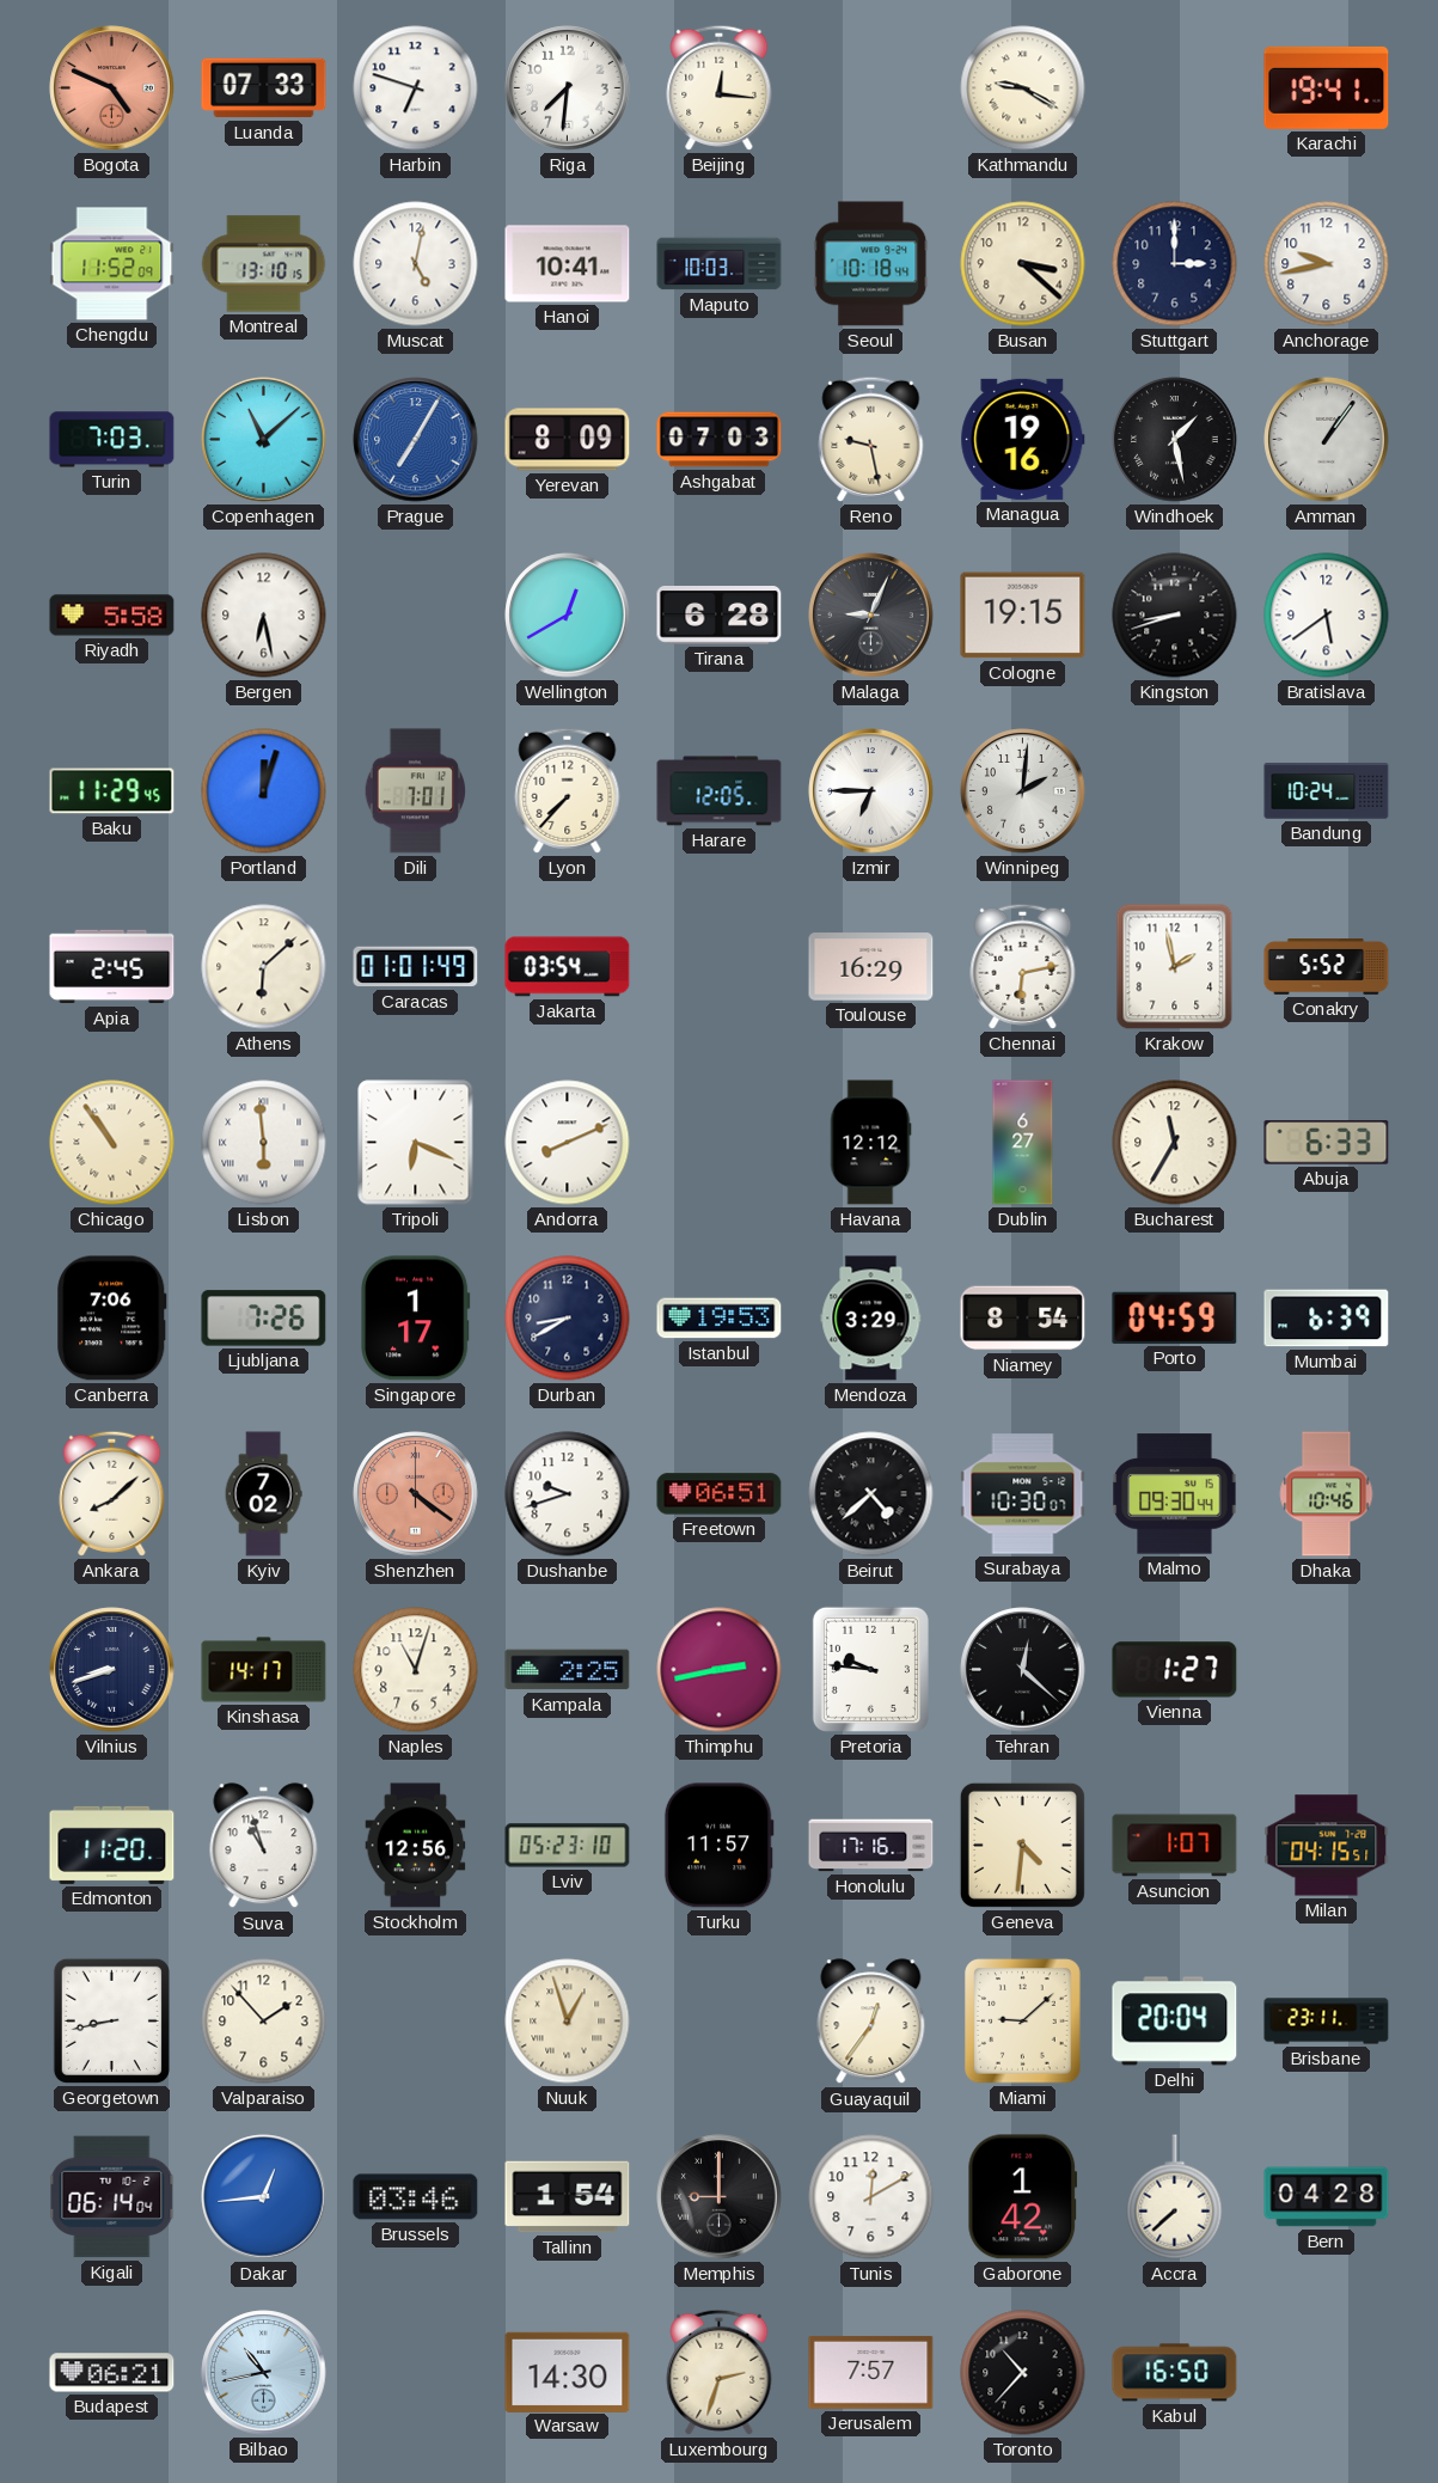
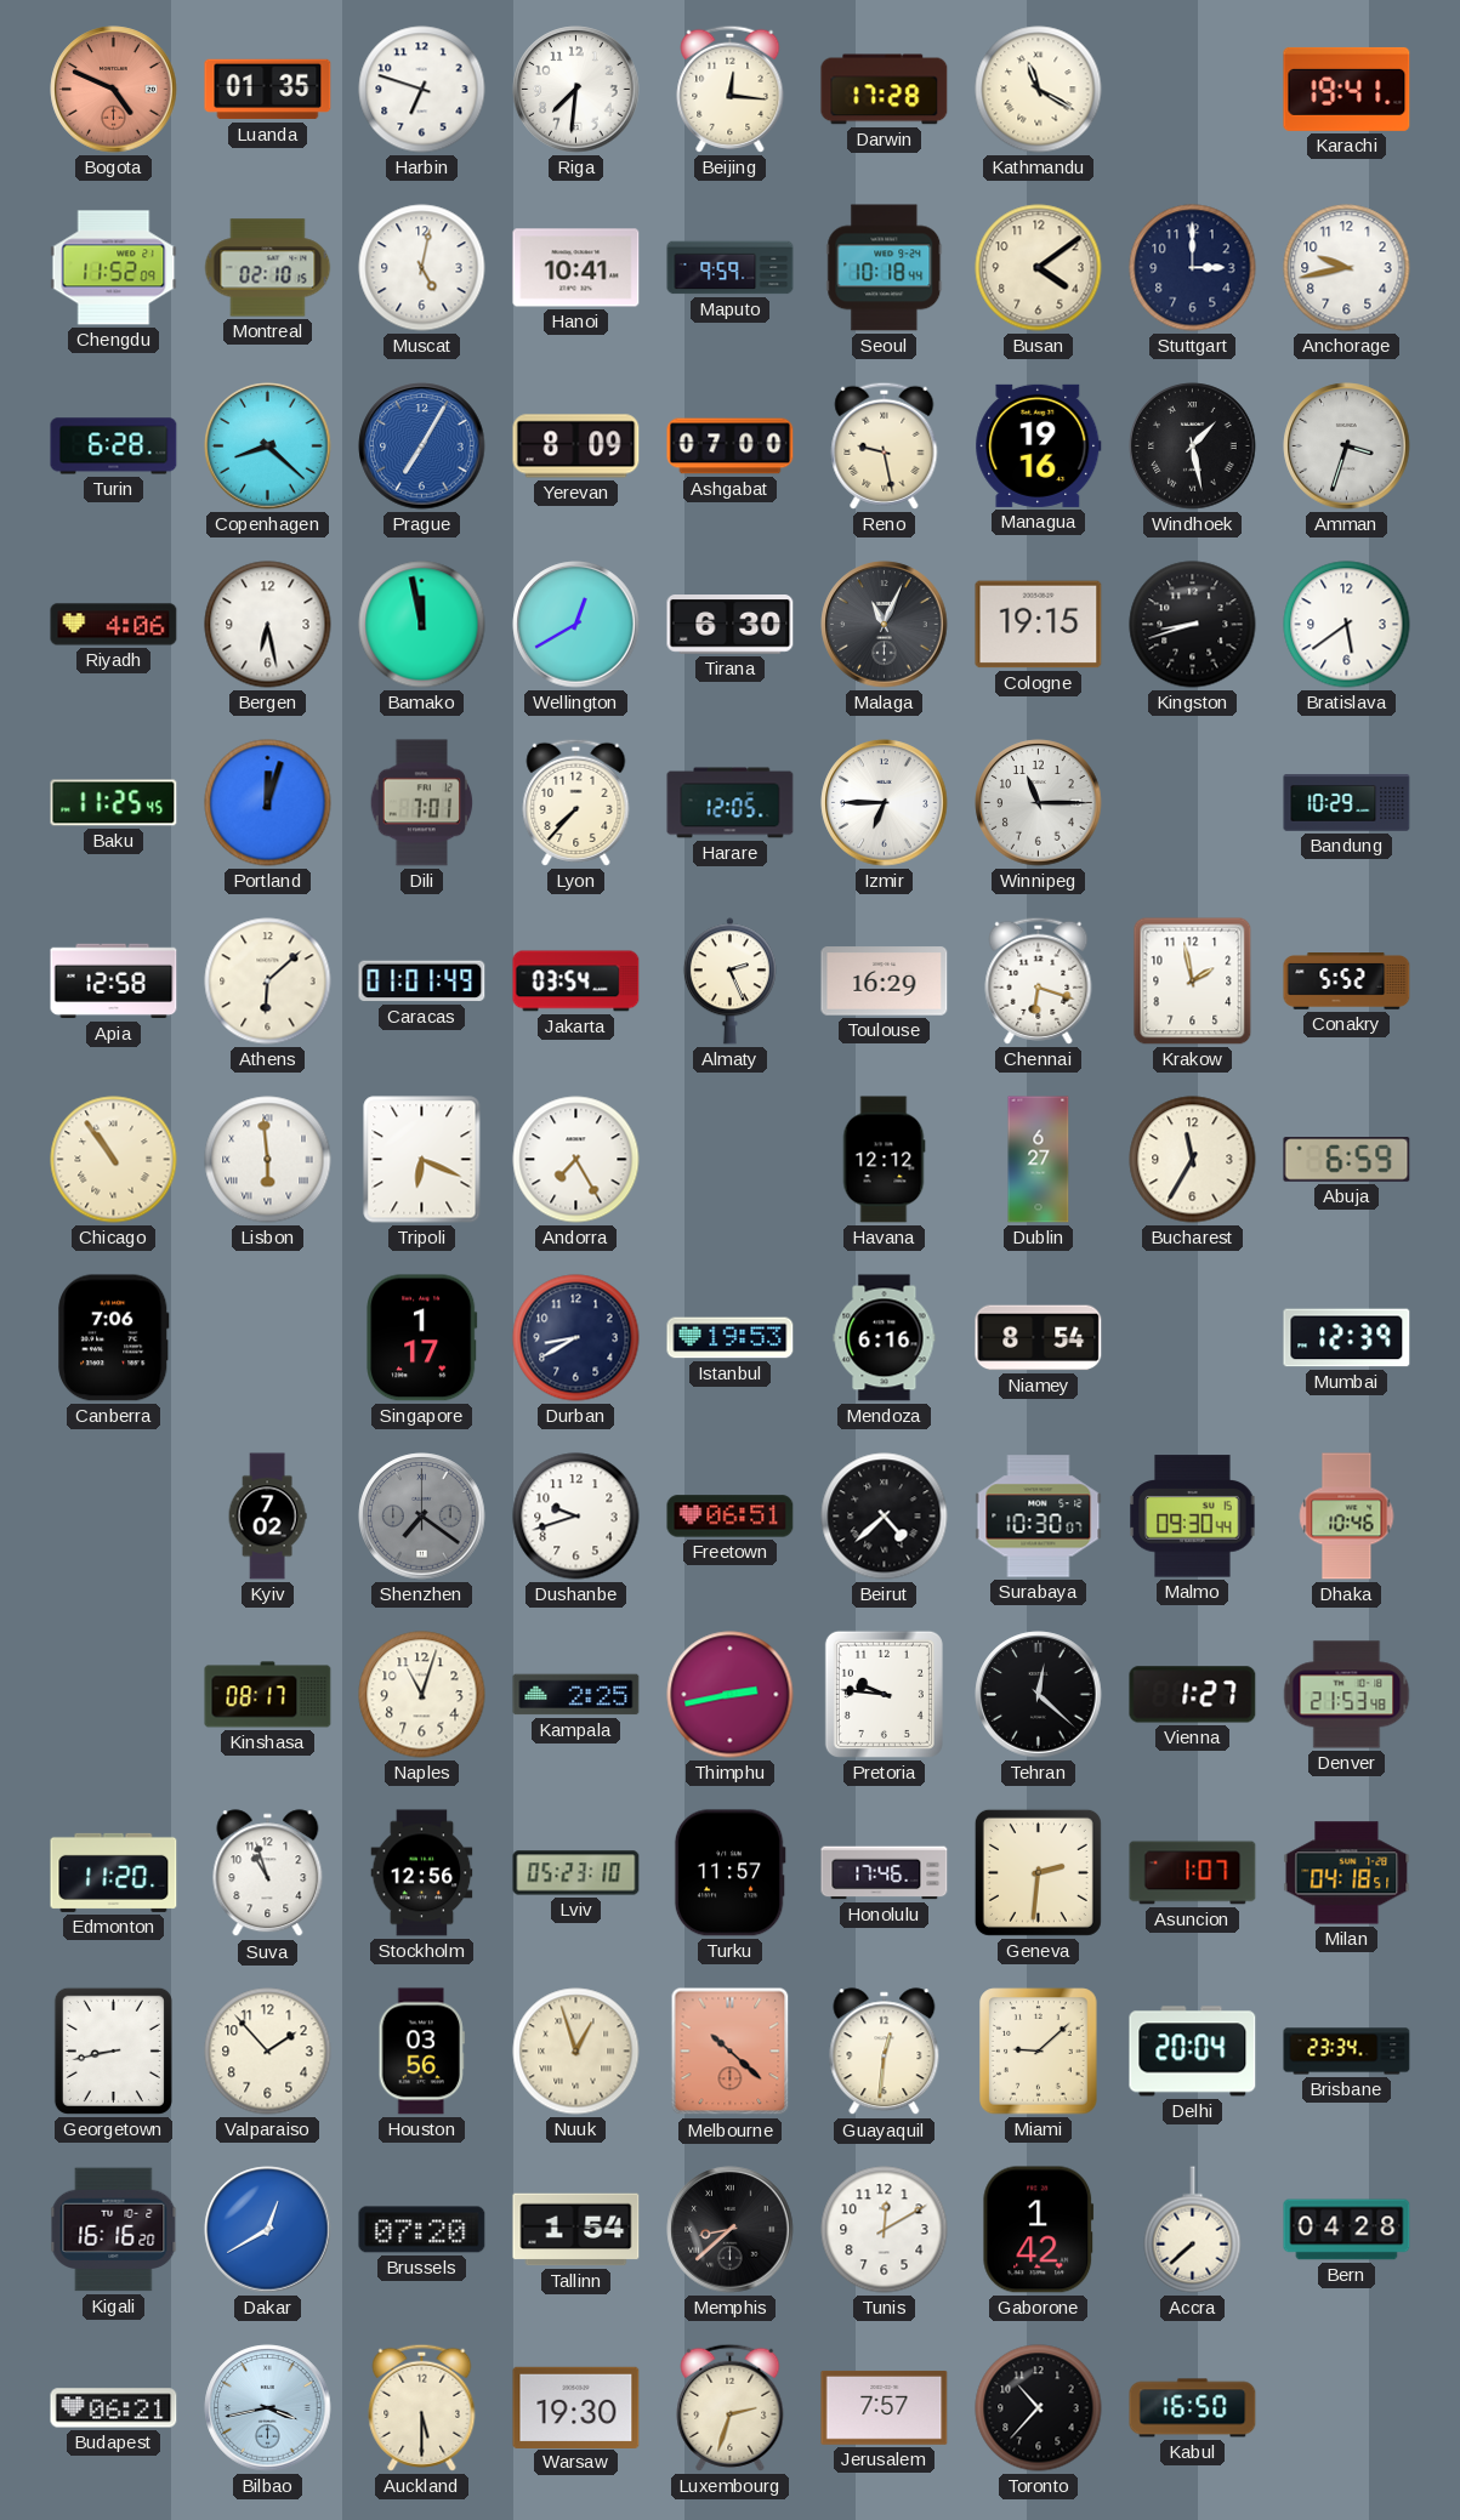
Luanda: 07:33 -> 01:35
Darwin: none -> 17:28
Kathmandu: 9:20 -> 11:20
Montreal: 13:10 -> 02:10
Maputo: 10:03 -> 9:59
Busan: 3:22 -> 4:09
Turin: 7:03 -> 6:28
Copenhagen: 11:08 -> 8:22
Ashgabat: 07:03 -> 07:00
Amman: 1:06 -> 3:33
Riyadh: 5:58 -> 4:06
Bamako: none -> 11:58
Tirana: 6:28 -> 6:30
Malaga: 9:04 -> 11:04
Baku: 11:29 -> 11:25
Winnipeg: 2:01 -> 11:15
Bandung: 10:24 -> 10:29
Apia: 2:45 -> 12:58
Almaty: none -> 2:26
Chennai: 6:13 -> 6:18
Andorra: 8:11 -> 7:25
Abuja: 6:33 -> 6:59
Ljubljana: 7:26 -> none
Mendoza: 3:29 -> 6:16
Porto: 04:59 -> none
Mumbai: 6:39 -> 12:39
Ankara: 8:08 -> none
Shenzhen: 4:21 -> 7:21
Shenzhen dial: salmon -> grey
Vilnius: 8:42 -> none
Kinshasa: 14:17 -> 08:17
Denver: none -> 21:53
Honolulu: 17:16 -> 17:46
Geneva: 4:31 -> 2:31
Milan: 04:15 -> 04:18
Houston: none -> 03:56
Melbourne: none -> 10:22
Guayaquil: 12:36 -> 12:31
Brisbane: 23:11 -> 23:34
Kigali: 06:14 -> 16:16
Dakar: 12:44 -> 12:40
Brussels: 03:46 -> 07:20
Memphis: 9:00 -> 8:38
Bilbao: 10:43 -> 3:43
Auckland: none -> 5:30
Warsaw: 14:30 -> 19:30
